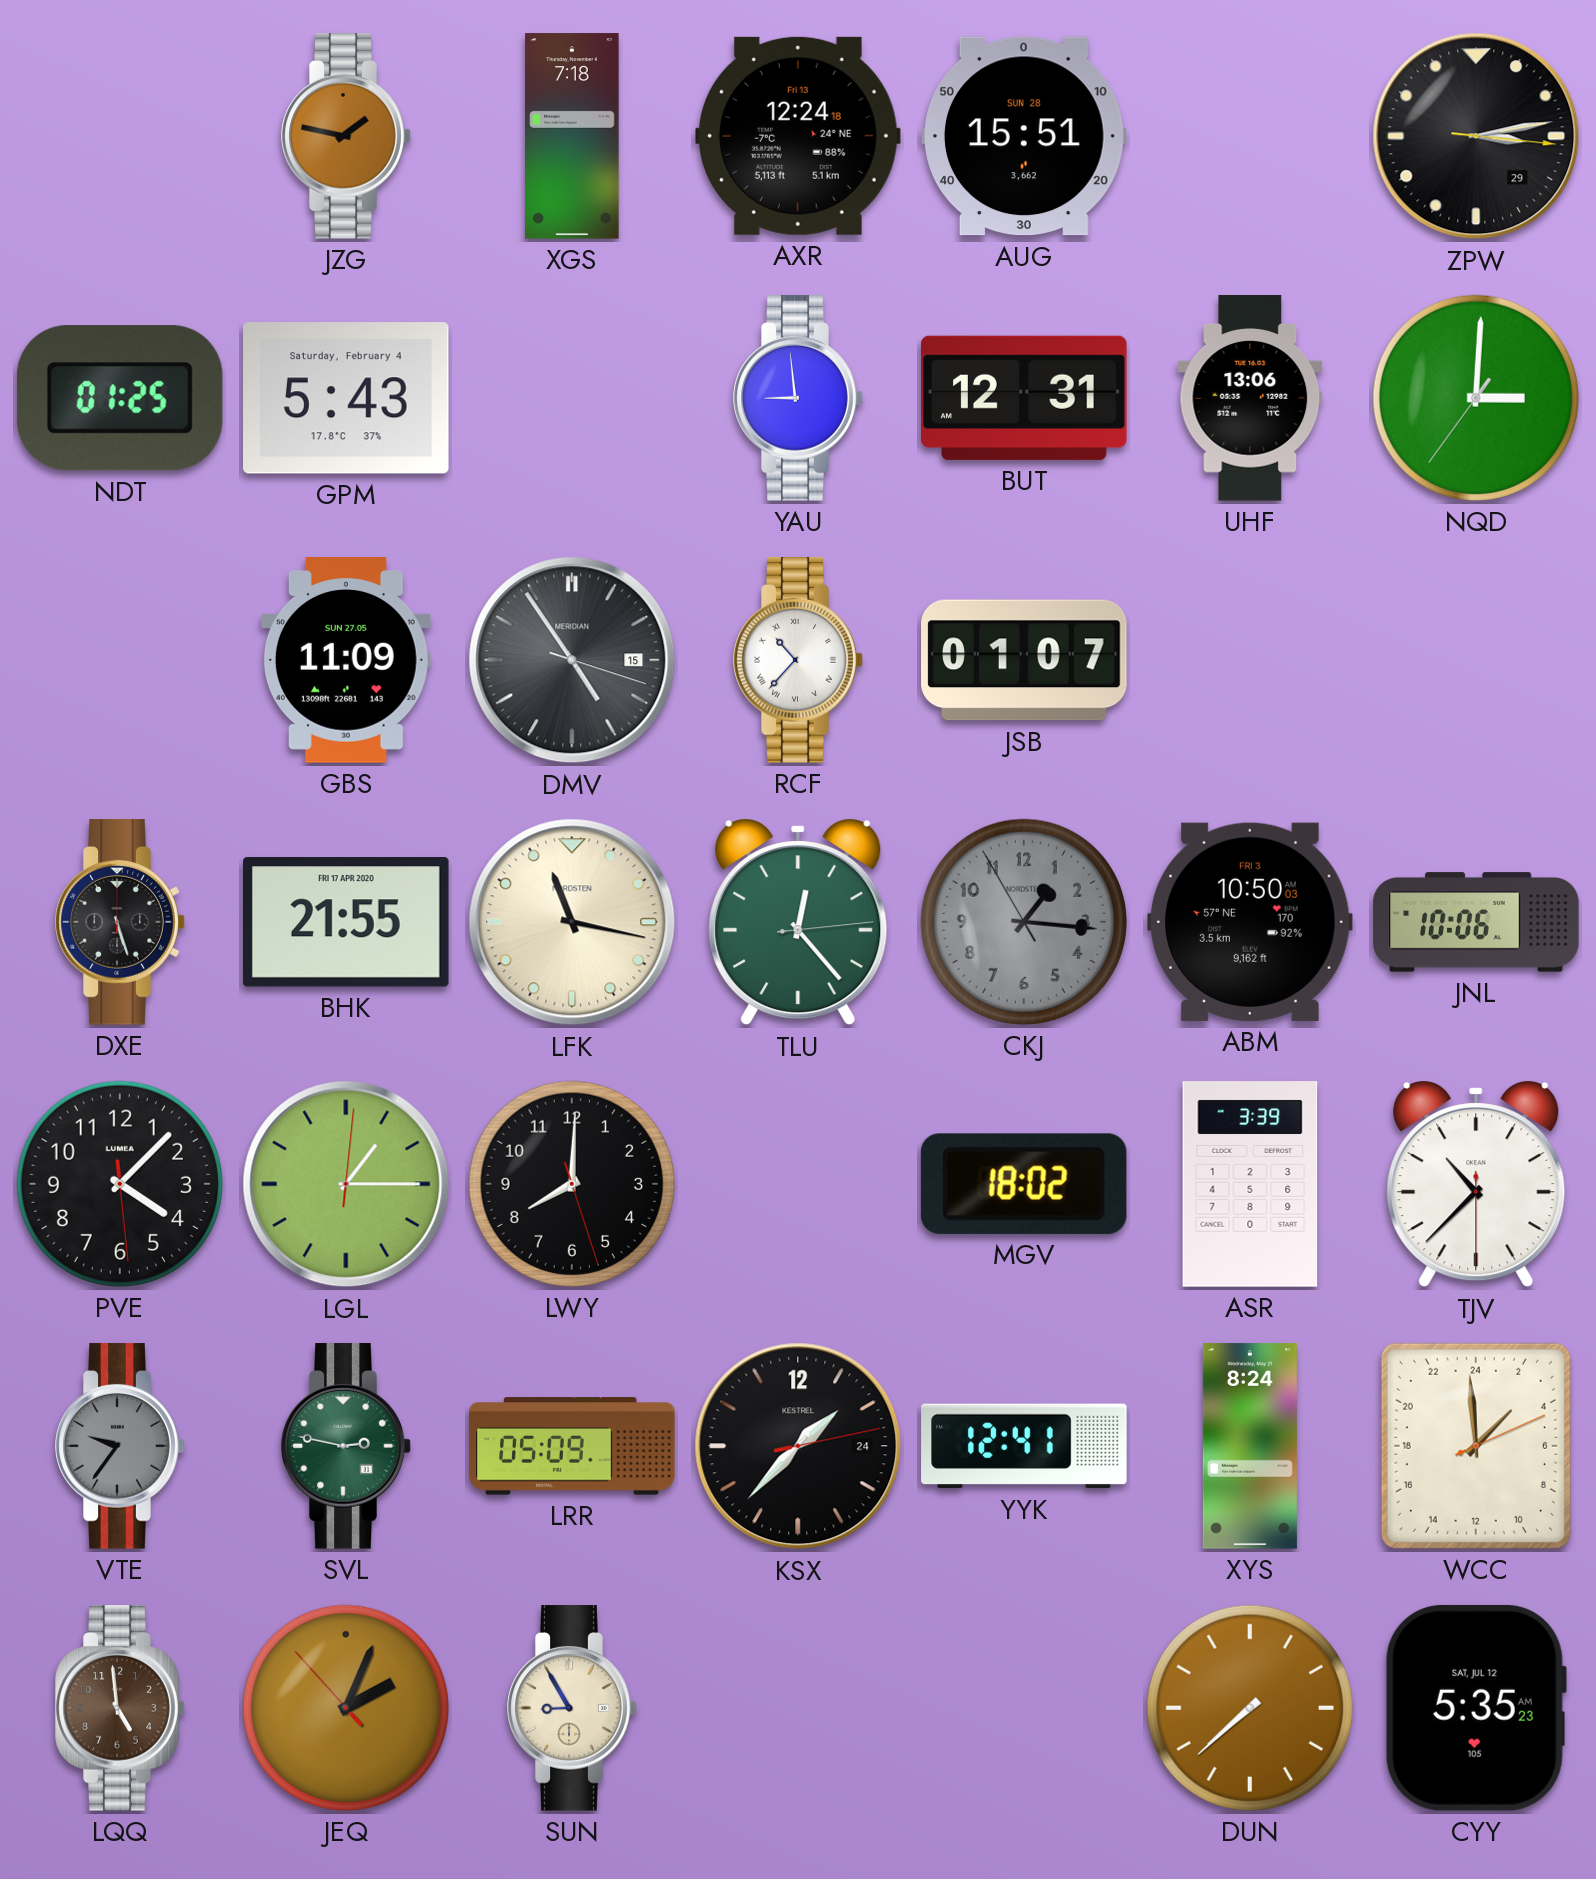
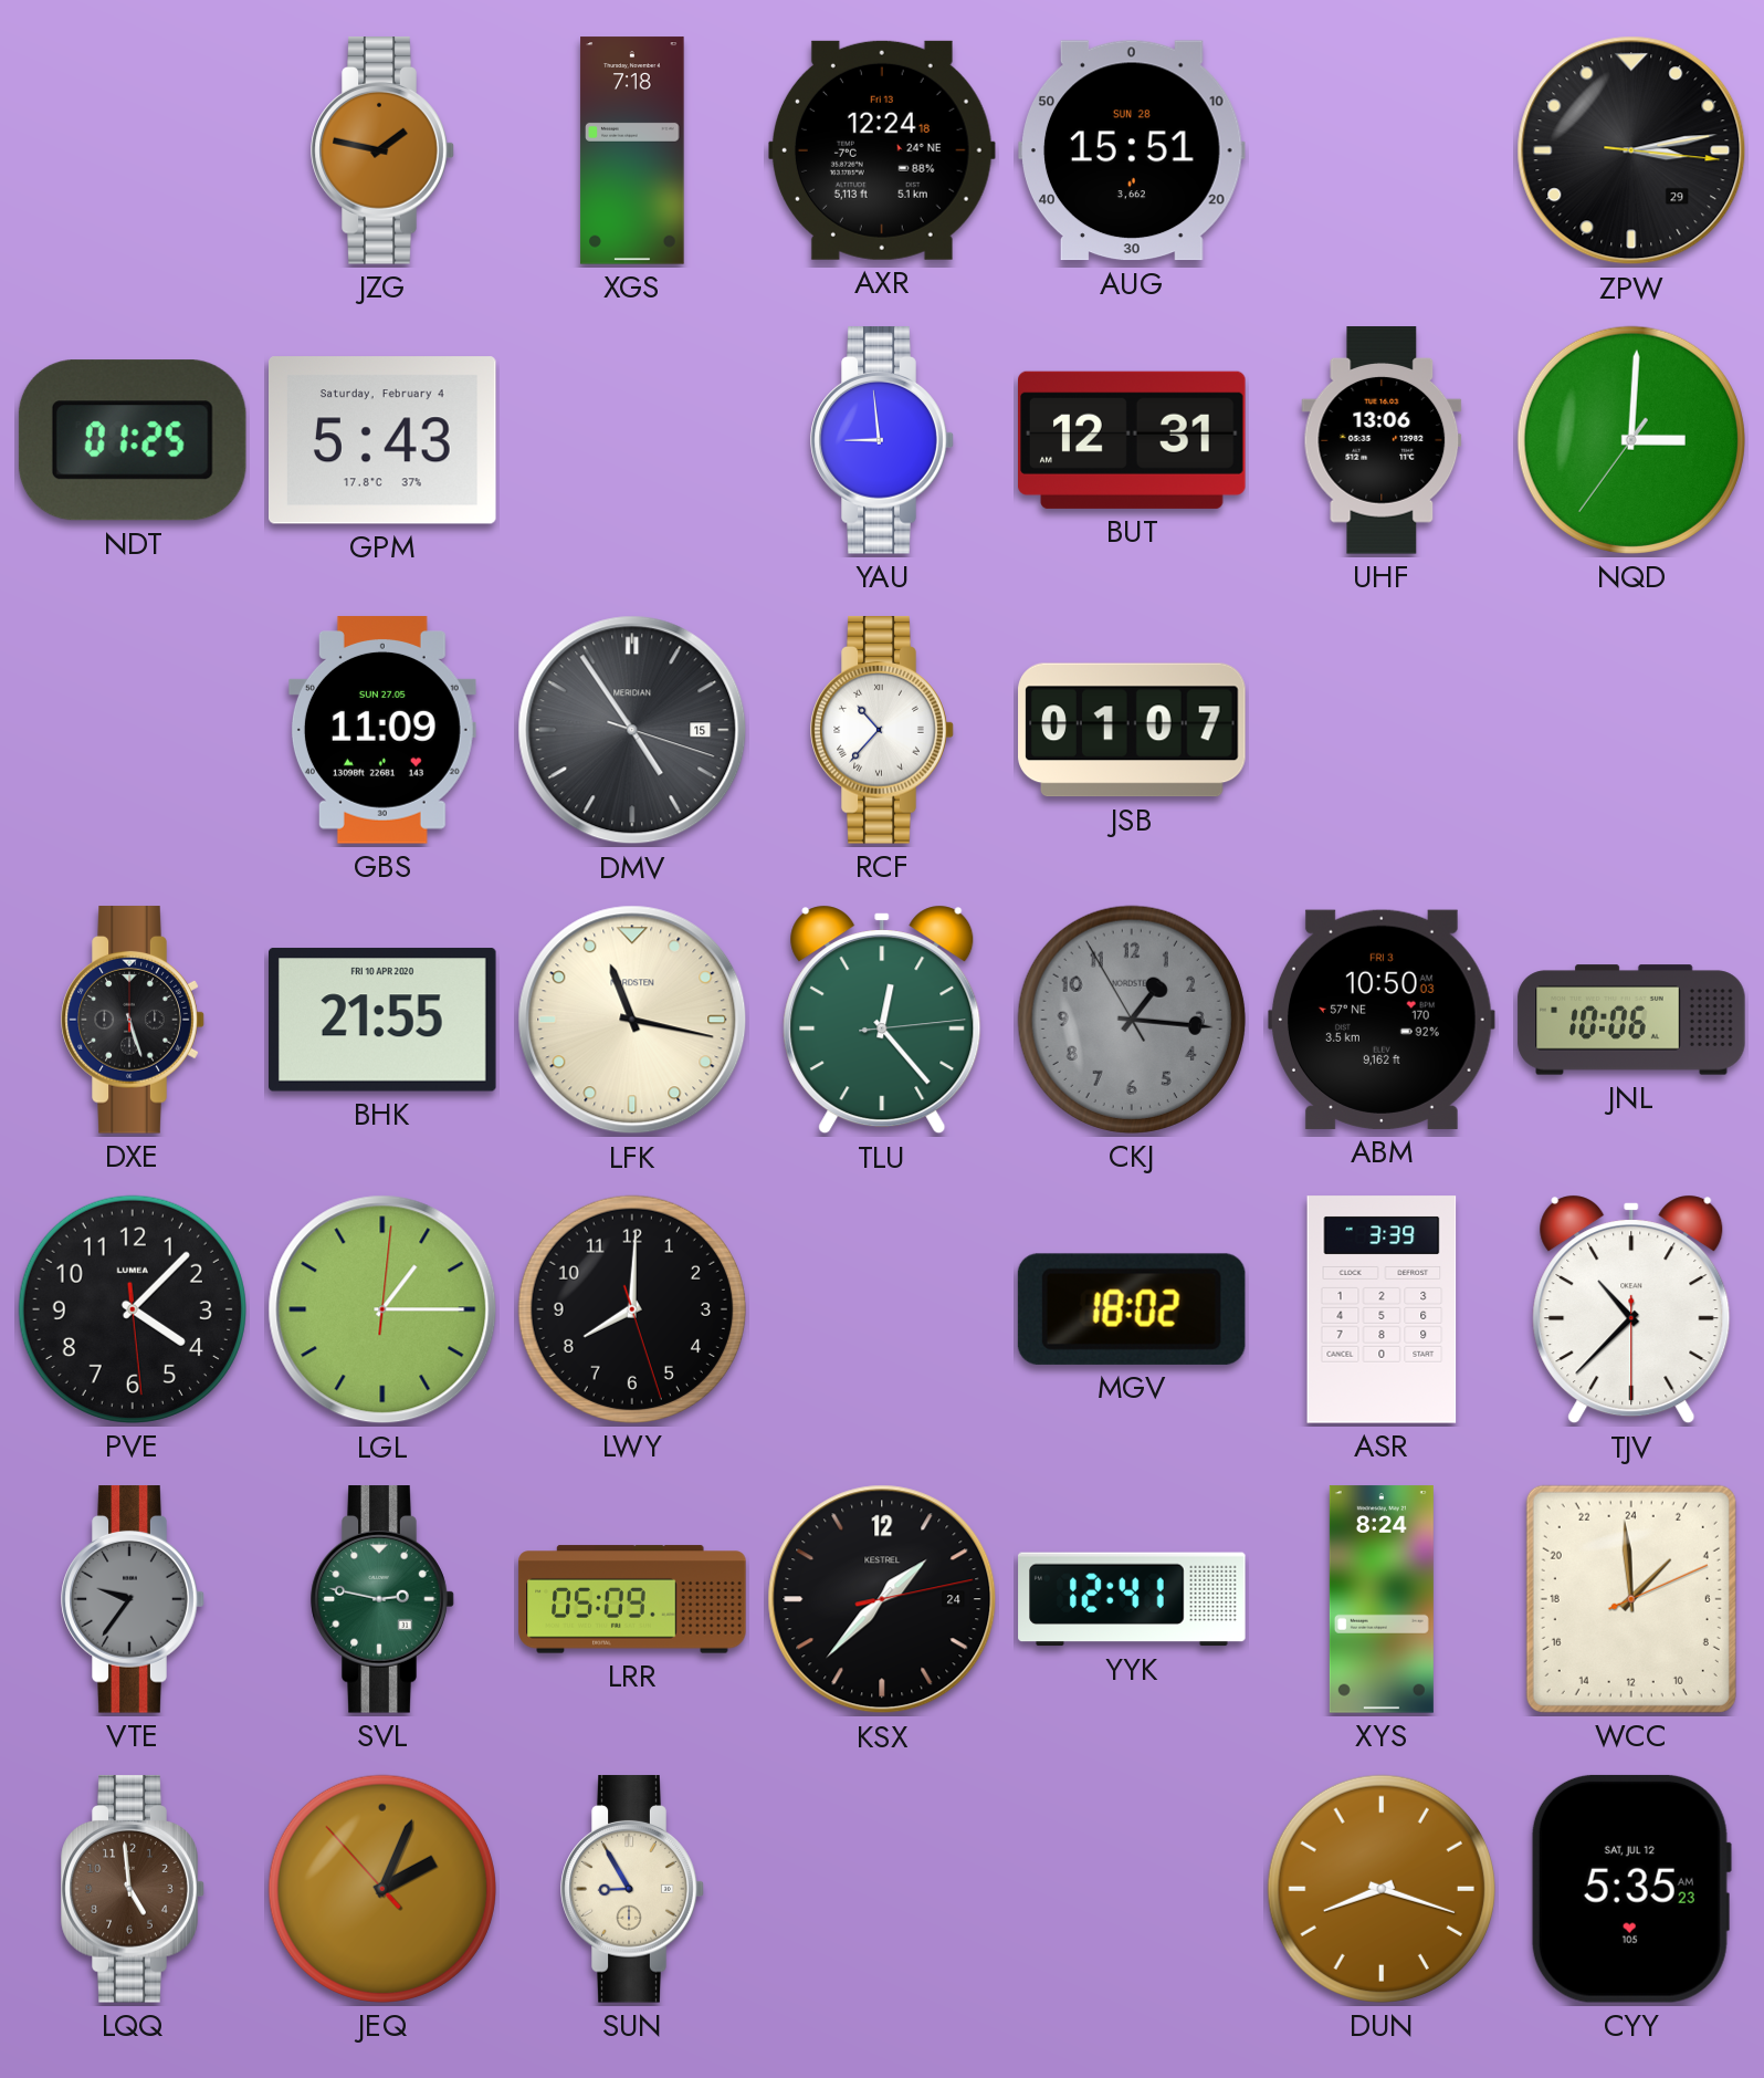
BHK date: FRI 17 APR 2020 -> FRI 10 APR 2020
DUN: 7:38 -> 8:18
